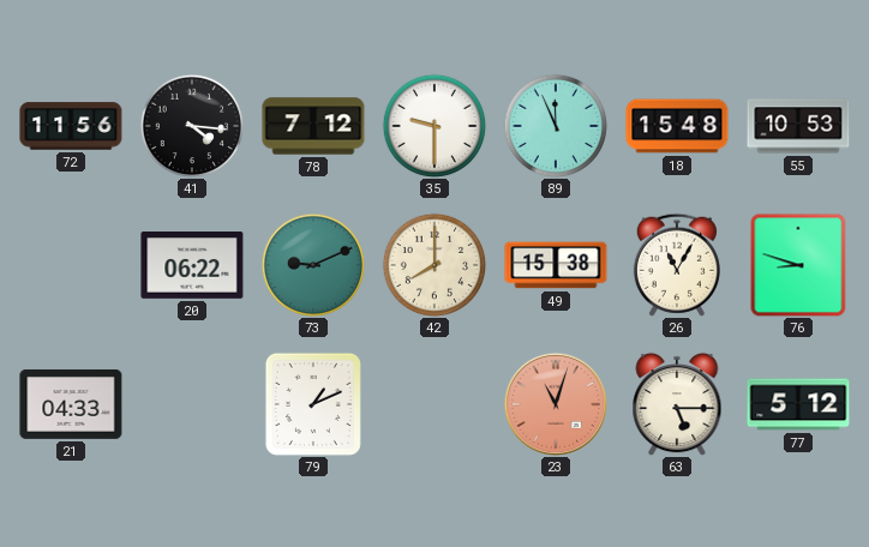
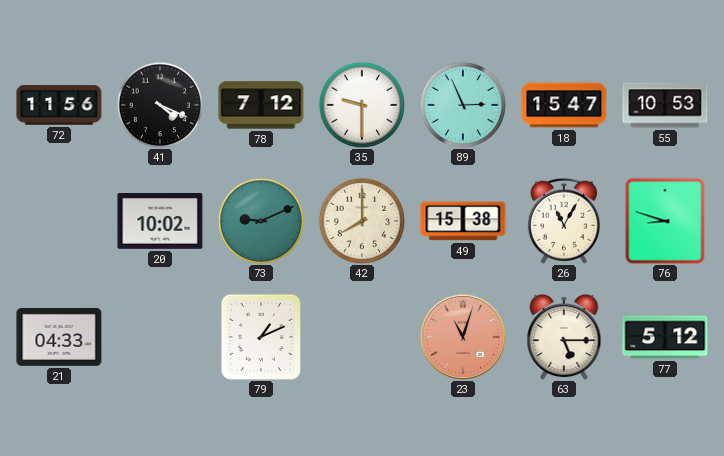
41: 4:16 -> 4:19
89: 11:56 -> 2:56
18: 15:48 -> 15:47
20: 06:22 -> 10:02
